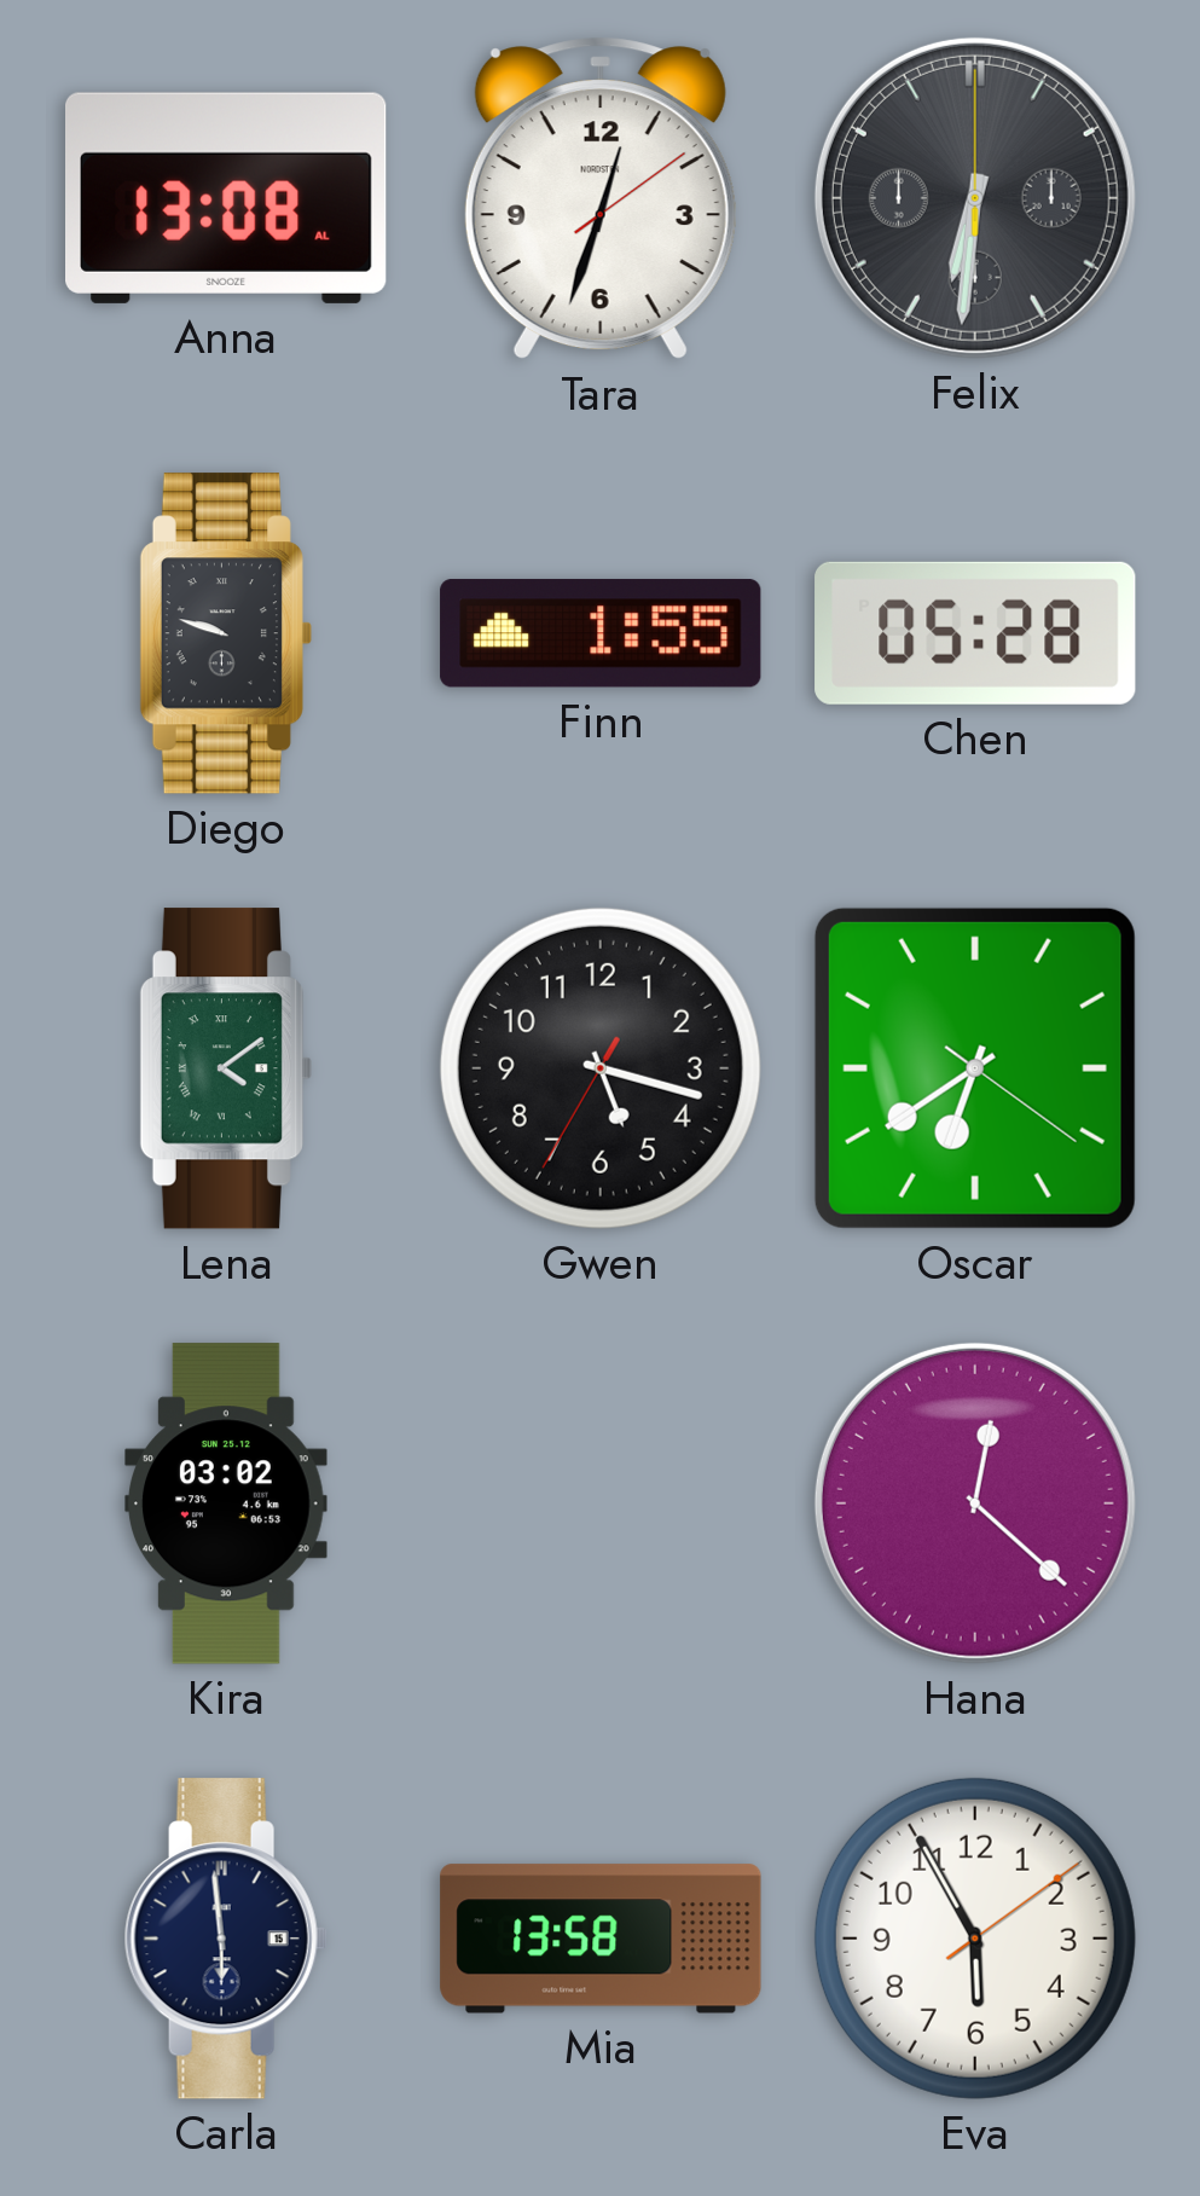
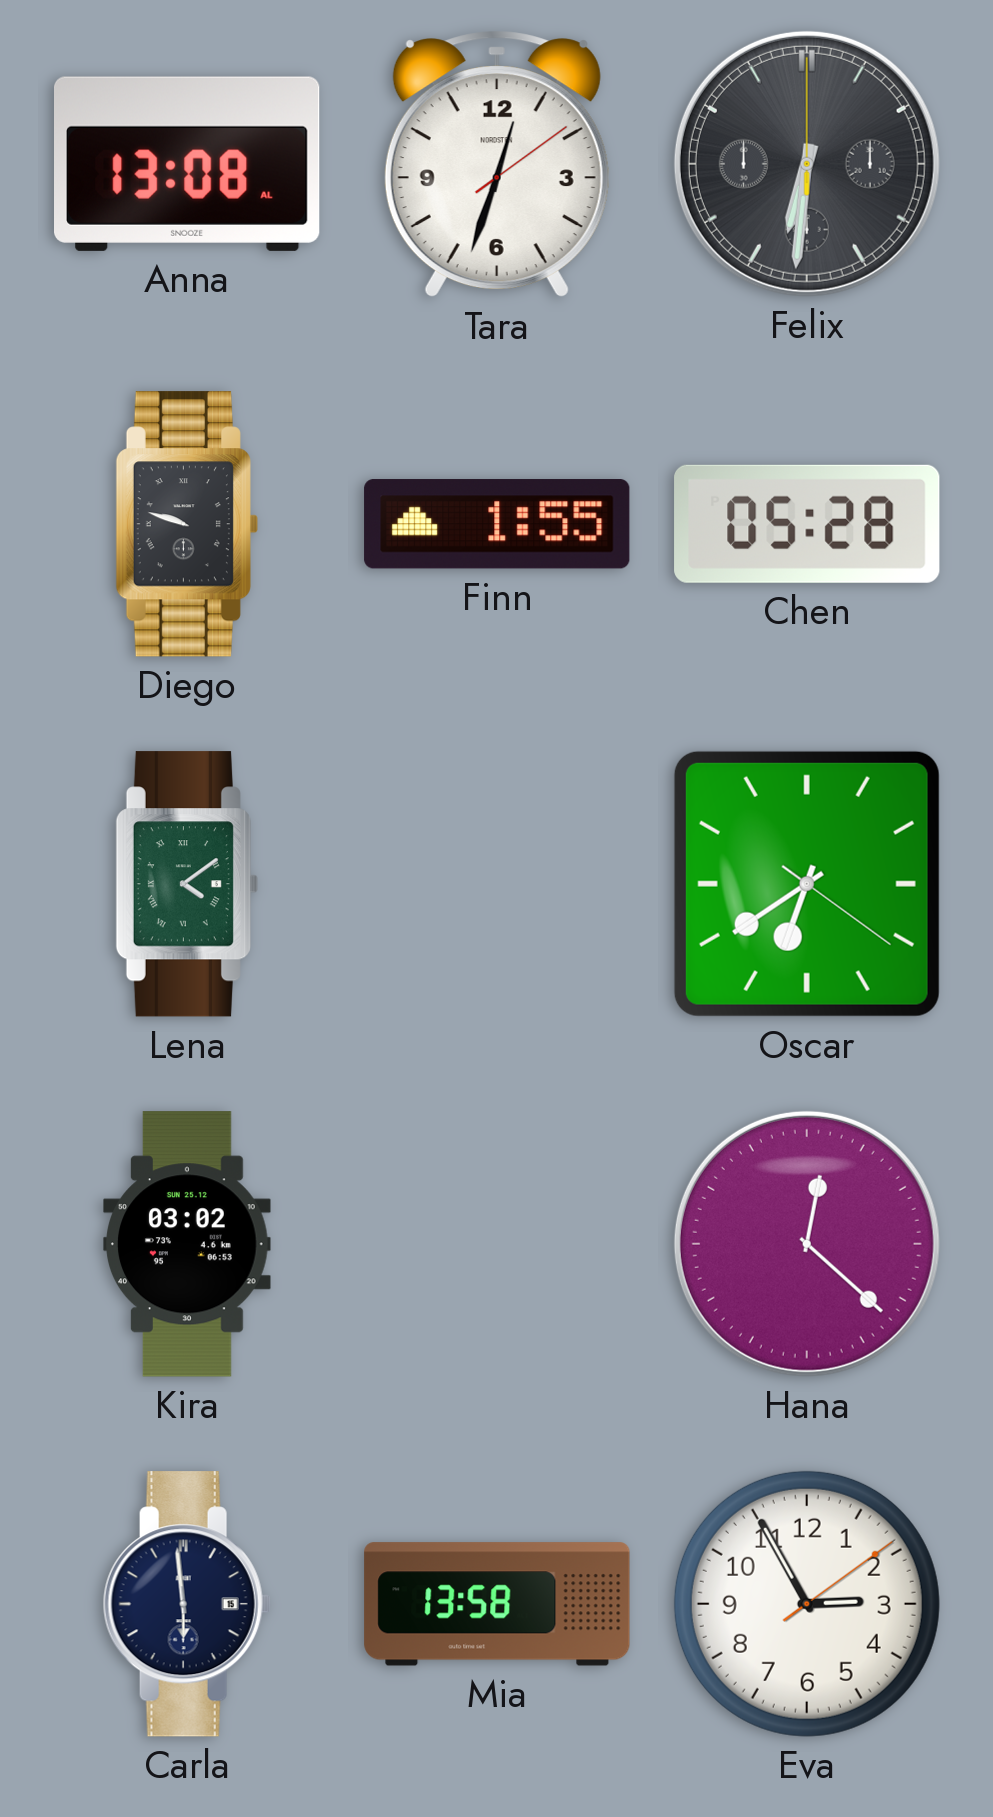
Gwen: 5:17 -> none
Eva: 5:55 -> 2:55
